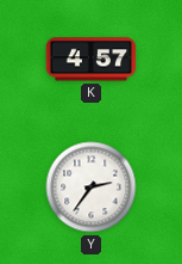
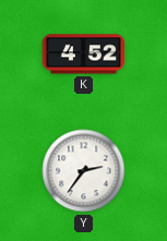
K: 4:57 -> 4:52
